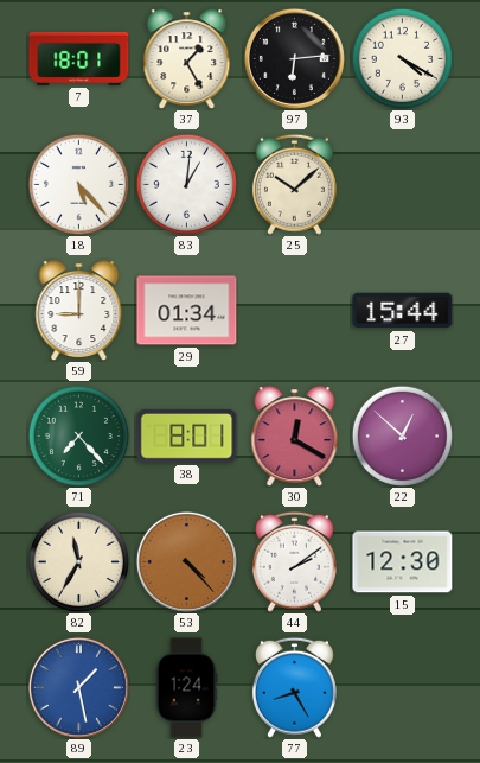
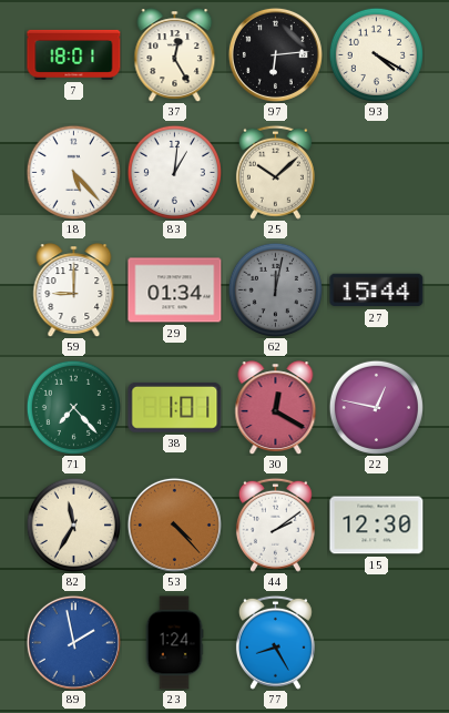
37: 1:25 -> 12:25
62: none -> 12:02
38: 8:01 -> 1:01
22: 12:52 -> 12:47
89: 1:28 -> 1:58
